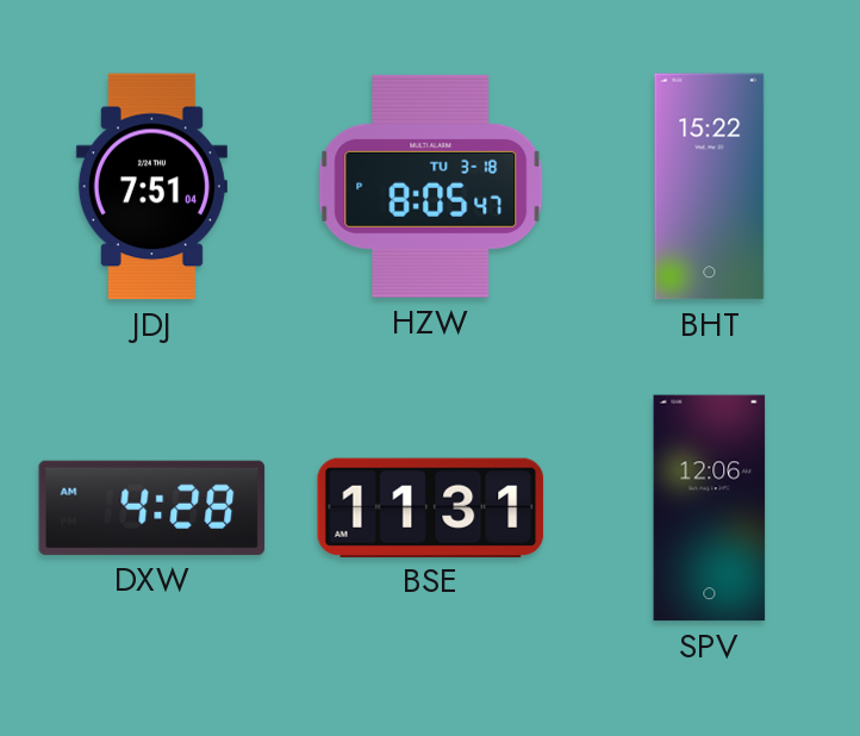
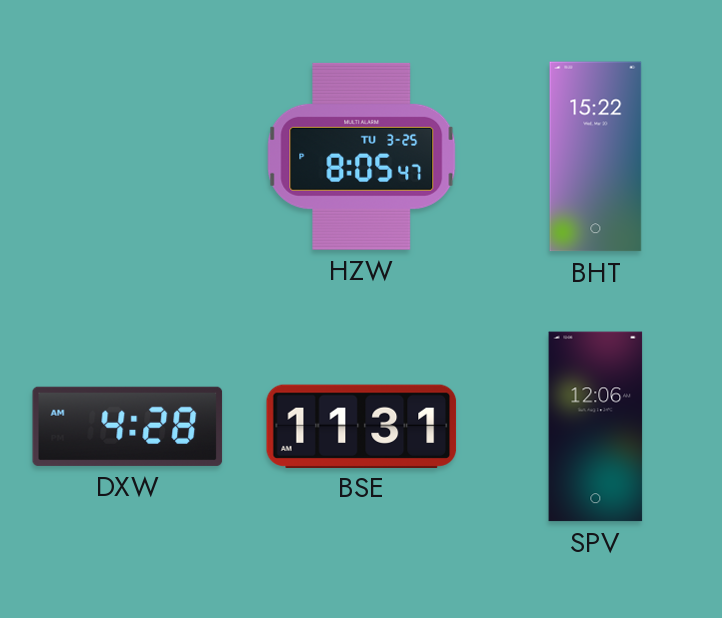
JDJ: 7:51 -> none
HZW date: TU 3-18 -> TU 3-25
